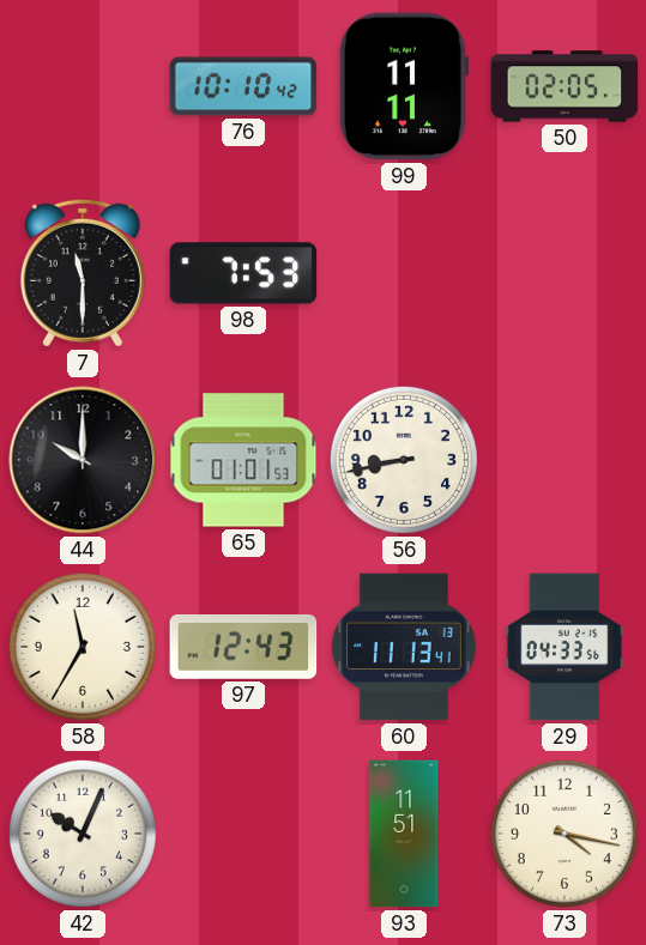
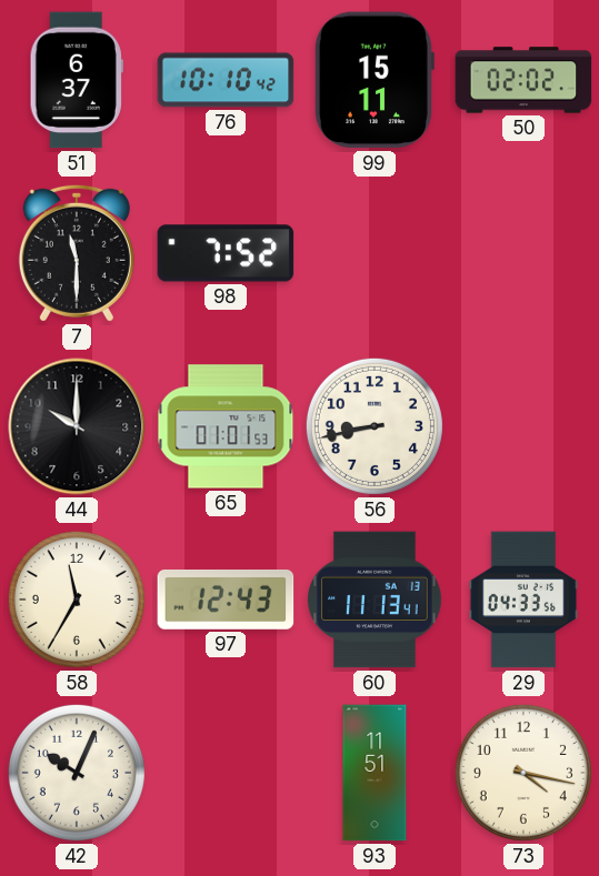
51: none -> 6:37
99: 11:11 -> 15:11
50: 02:05 -> 02:02
98: 7:53 -> 7:52
